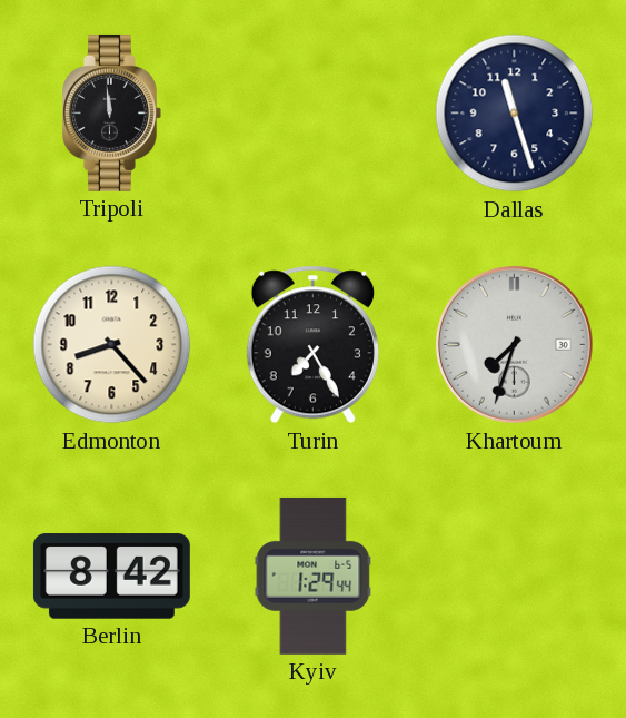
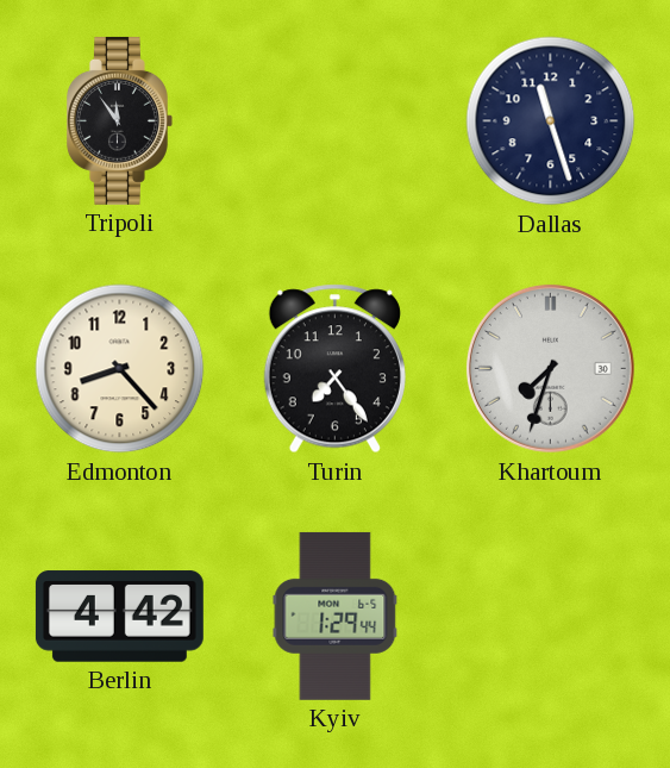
Tripoli: 11:59 -> 11:54
Turin: 7:25 -> 7:24
Berlin: 8:42 -> 4:42
